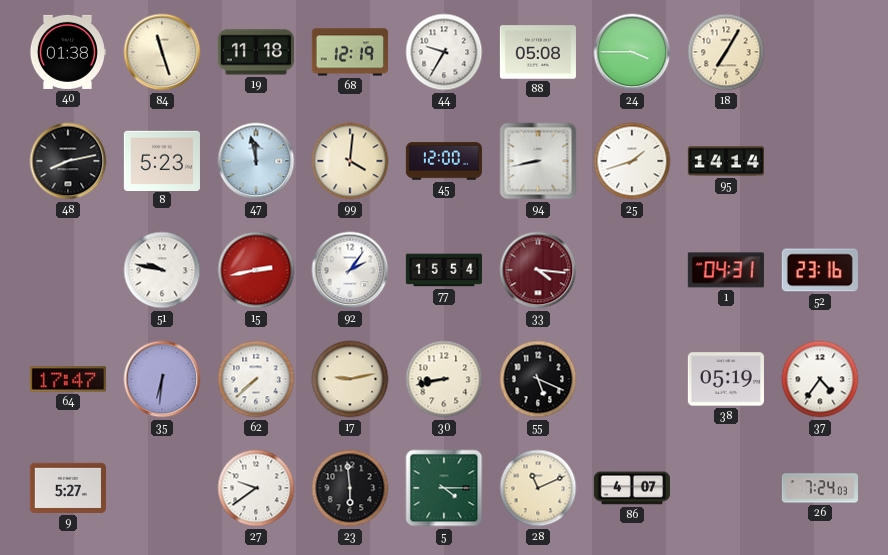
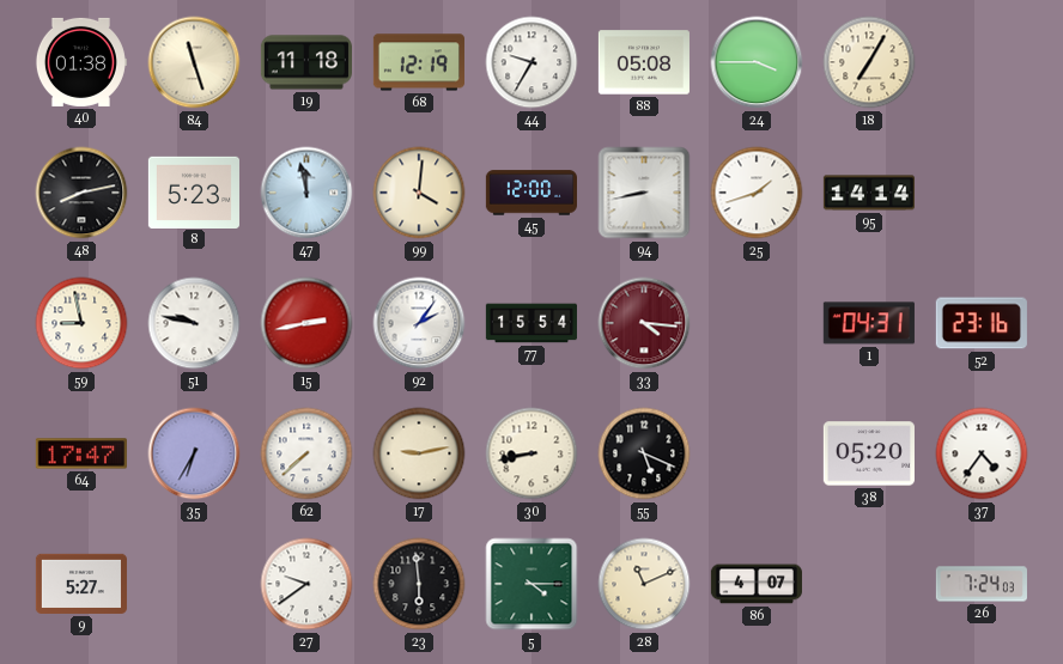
59: none -> 8:58
35: 6:31 -> 6:35
38: 05:19 -> 05:20
